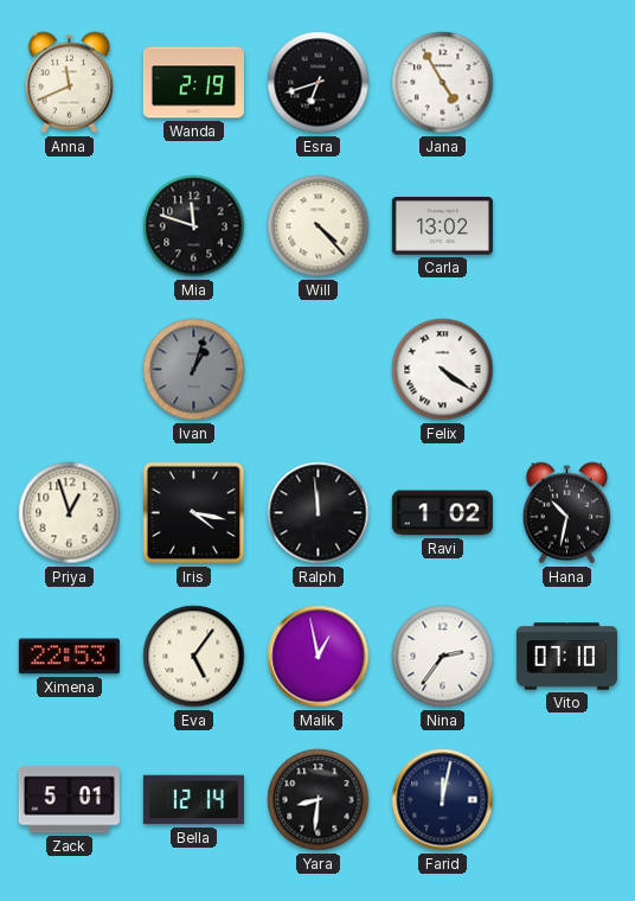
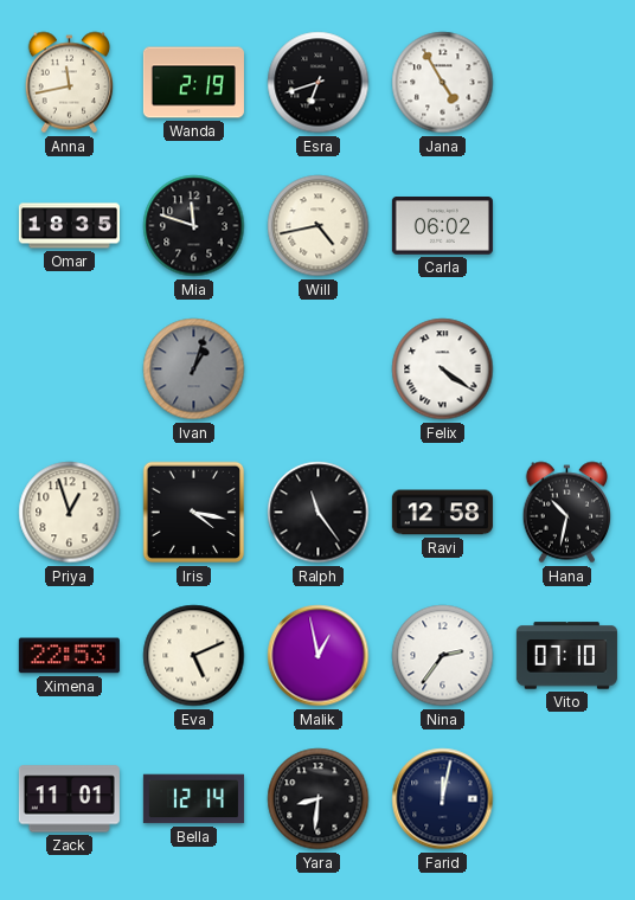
Anna: 11:41 -> 11:43
Omar: none -> 18:35
Will: 4:23 -> 4:43
Carla: 13:02 -> 06:02
Ralph: 11:59 -> 11:24
Ravi: 1:02 -> 12:58
Eva: 5:06 -> 5:11
Zack: 5:01 -> 11:01
